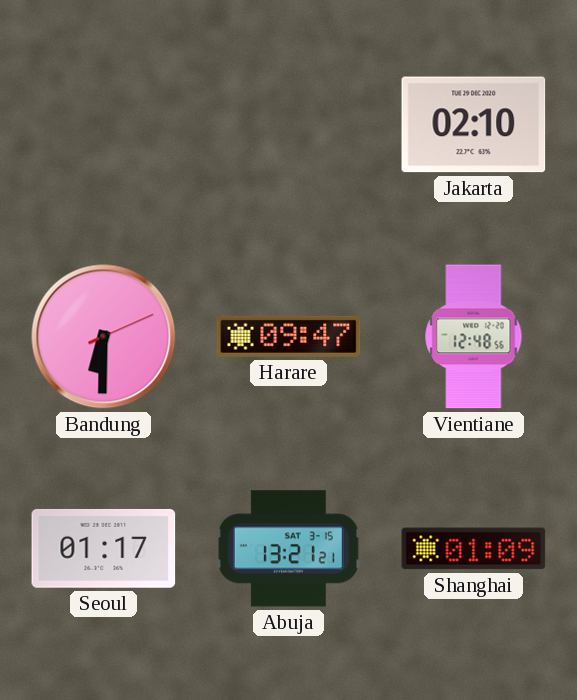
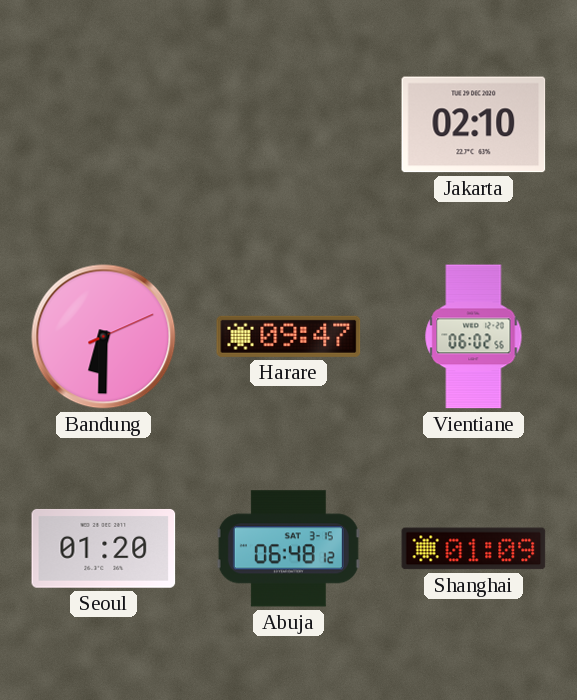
Vientiane: 12:48 -> 06:02
Seoul: 01:17 -> 01:20
Abuja: 13:21 -> 06:48
